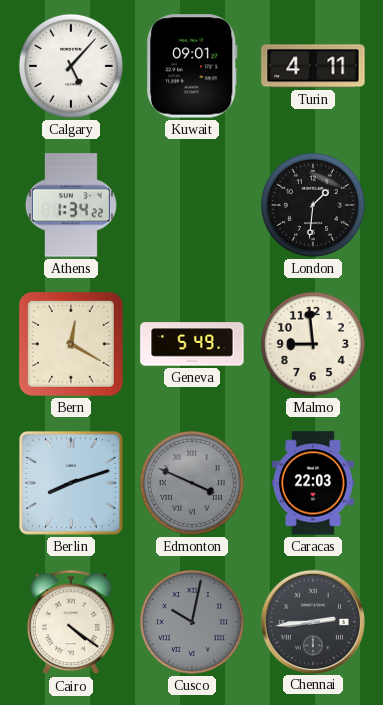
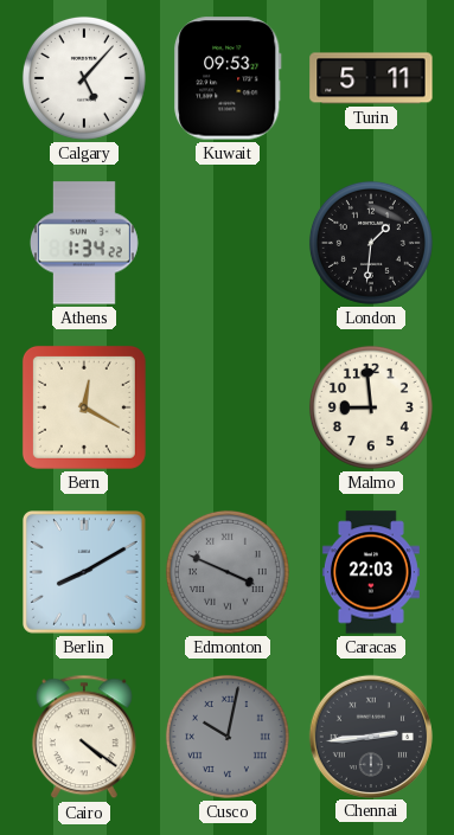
Kuwait: 09:01 -> 09:53
Turin: 4:11 -> 5:11
Geneva: 5:49 -> none
Berlin: 8:12 -> 8:10
